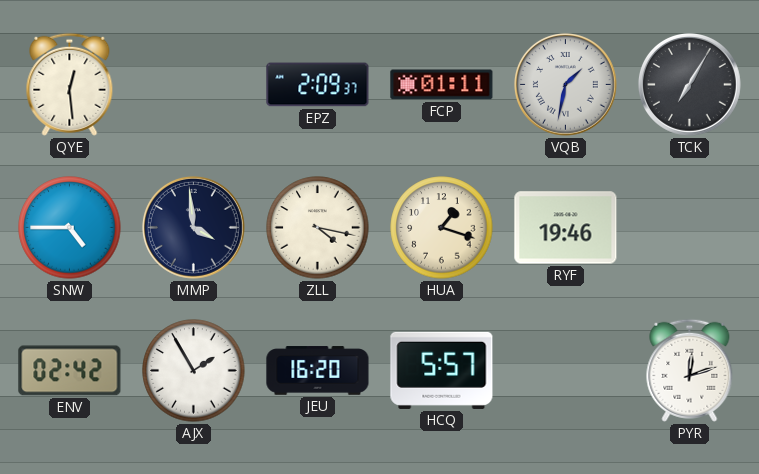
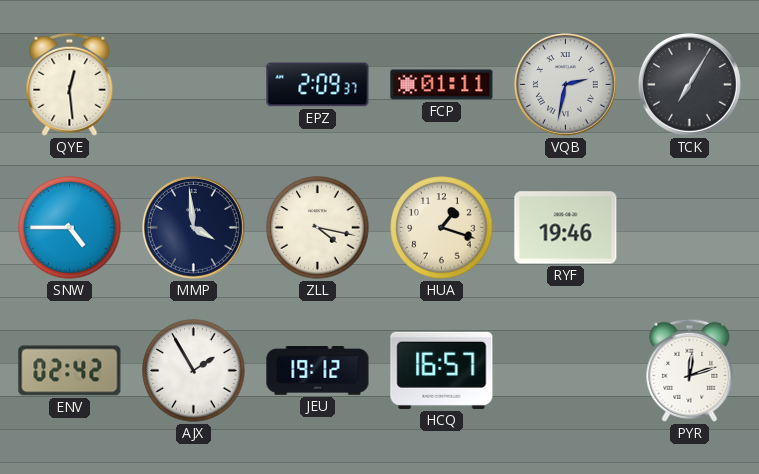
VQB: 1:32 -> 2:32
JEU: 16:20 -> 19:12
HCQ: 5:57 -> 16:57
